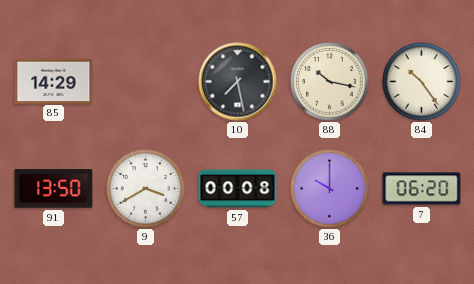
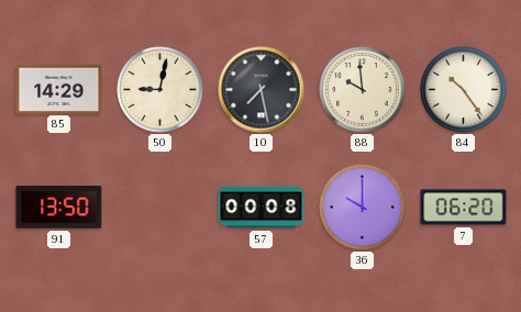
50: none -> 9:02
88: 10:17 -> 9:59
9: 3:40 -> none
